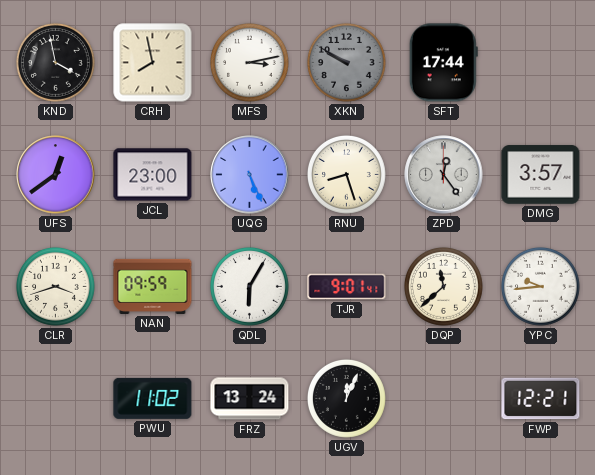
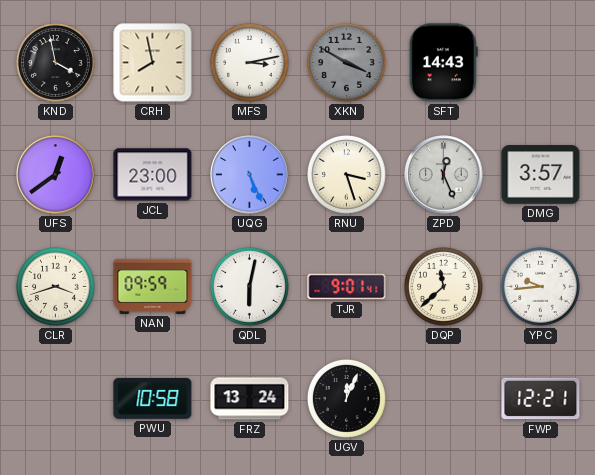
XKN: 9:50 -> 3:50
SFT: 17:44 -> 14:43
RNU: 8:27 -> 3:27
ZPD: 12:24 -> 12:26
QDL: 6:05 -> 6:02
PWU: 11:02 -> 10:58
